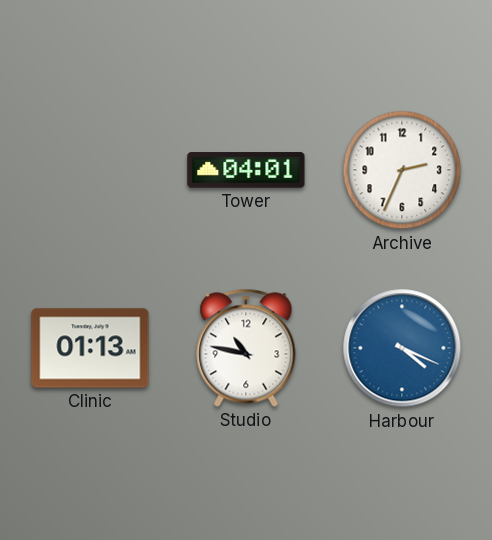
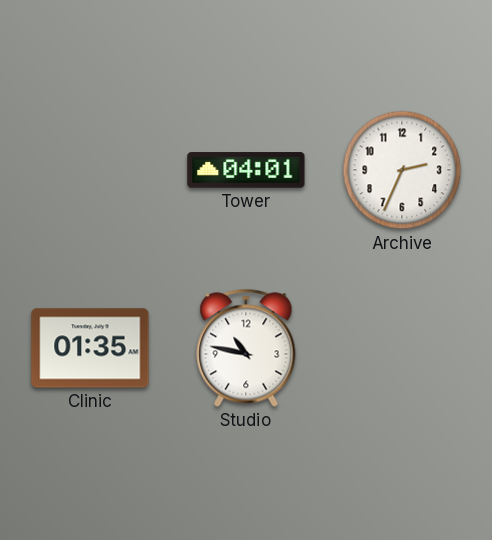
Clinic: 01:13 -> 01:35
Harbour: 4:19 -> none
